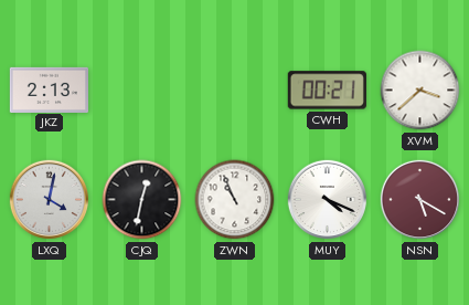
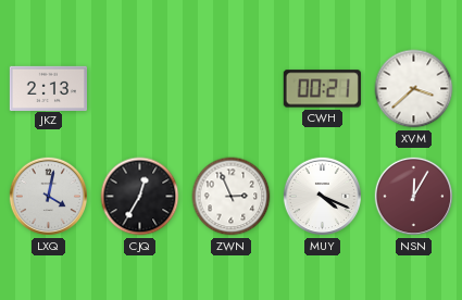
CJQ: 12:32 -> 12:35
ZWN: 10:56 -> 2:56
NSN: 5:20 -> 12:05
